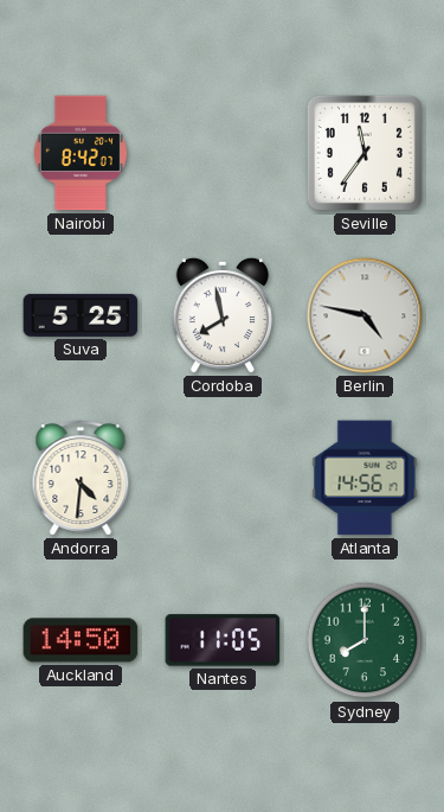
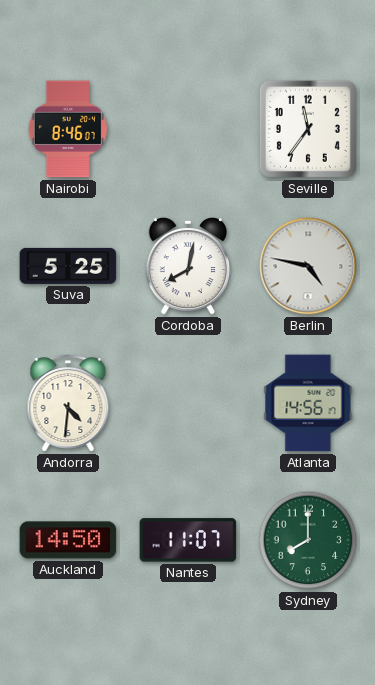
Nairobi: 8:42 -> 8:46
Cordoba: 7:58 -> 8:02
Nantes: 11:05 -> 11:07
